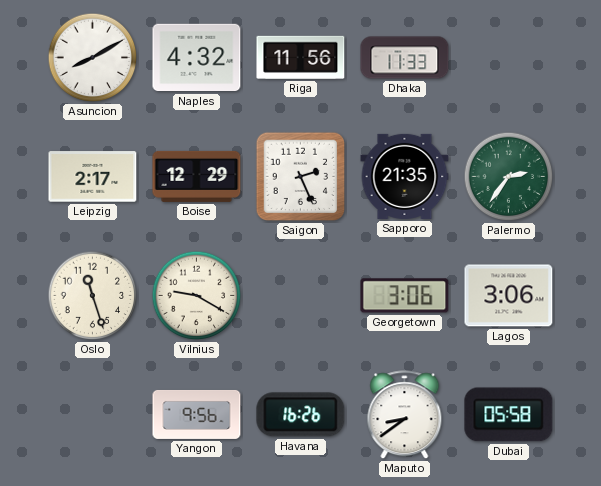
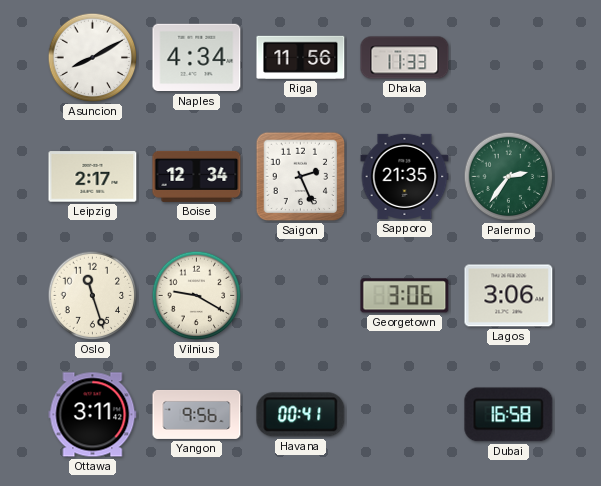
Naples: 4:32 -> 4:34
Boise: 12:29 -> 12:34
Ottawa: none -> 3:11
Havana: 16:26 -> 00:41
Maputo: 8:39 -> none
Dubai: 05:58 -> 16:58
